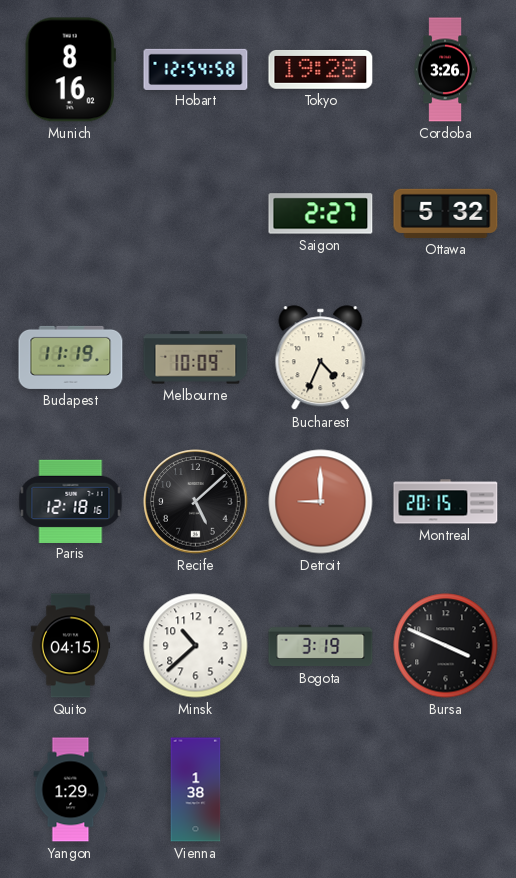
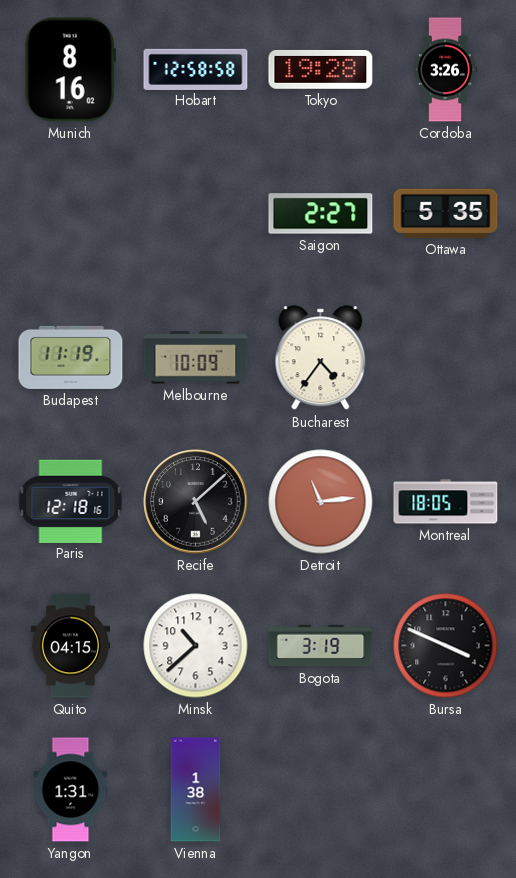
Hobart: 12:54 -> 12:58
Ottawa: 5:32 -> 5:35
Bucharest: 4:34 -> 4:36
Detroit: 9:00 -> 11:14
Montreal: 20:15 -> 18:05
Yangon: 1:29 -> 1:31
